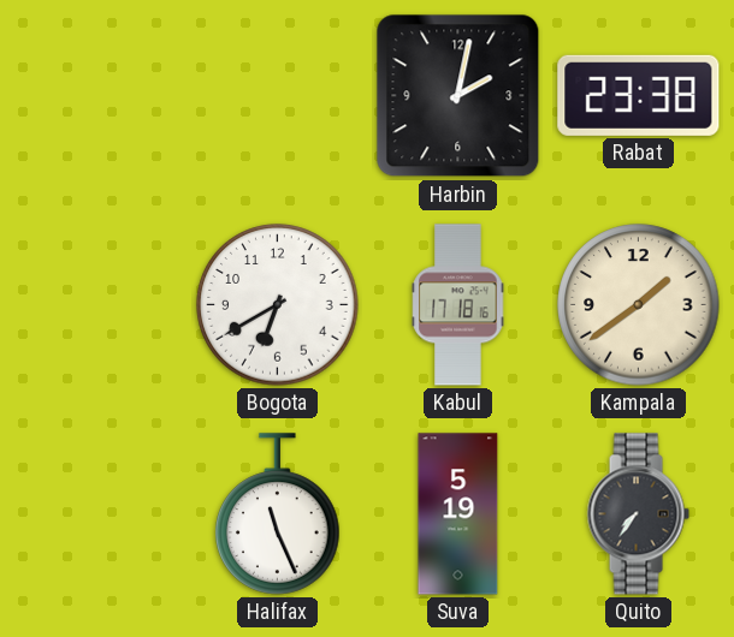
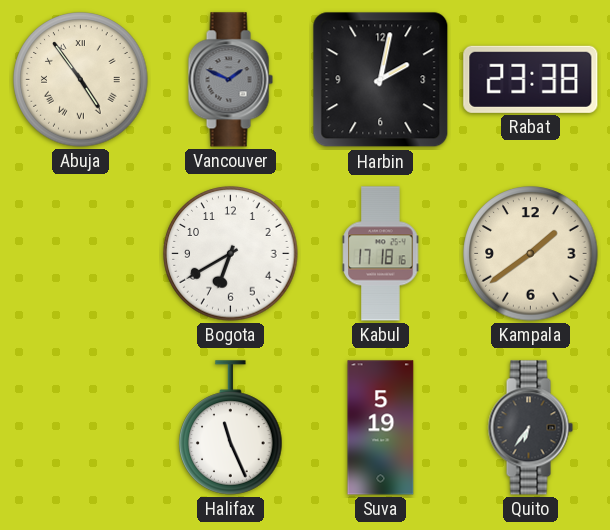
Abuja: none -> 4:54
Vancouver: none -> 1:49
Quito: 7:36 -> 6:36
